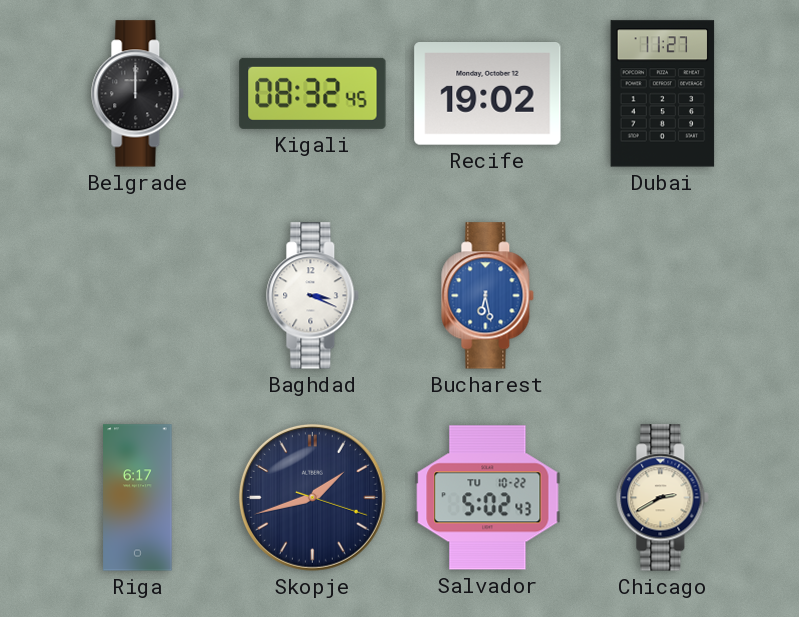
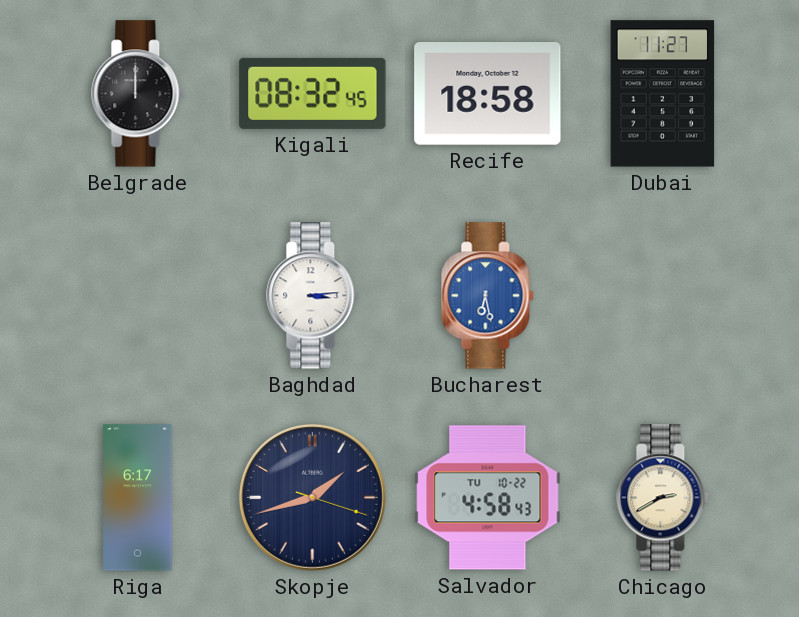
Recife: 19:02 -> 18:58
Baghdad: 3:19 -> 3:14
Salvador: 5:02 -> 4:58
